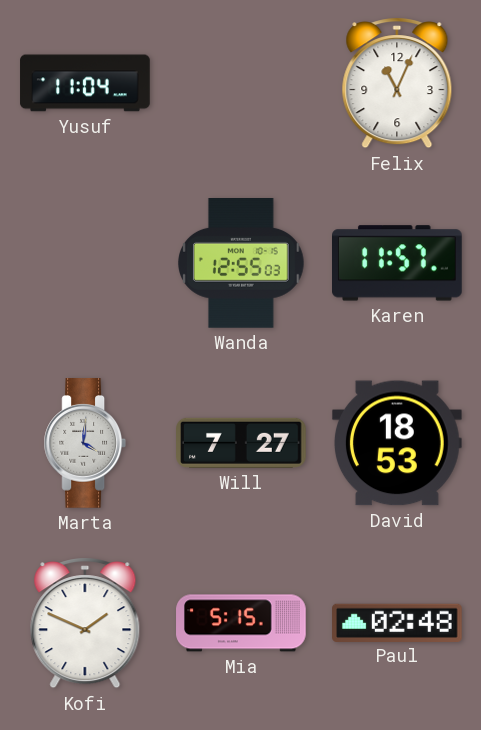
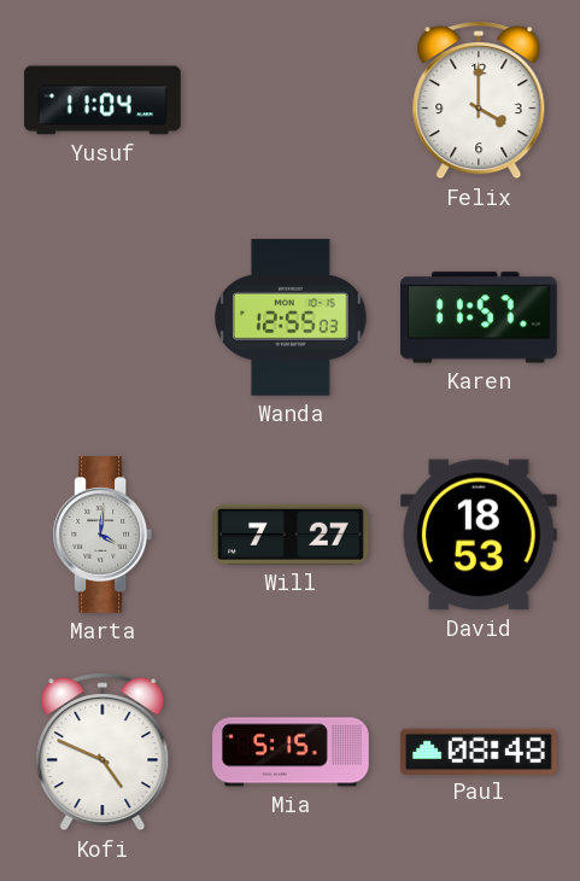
Felix: 11:04 -> 4:00
Kofi: 1:49 -> 4:49
Paul: 02:48 -> 08:48
